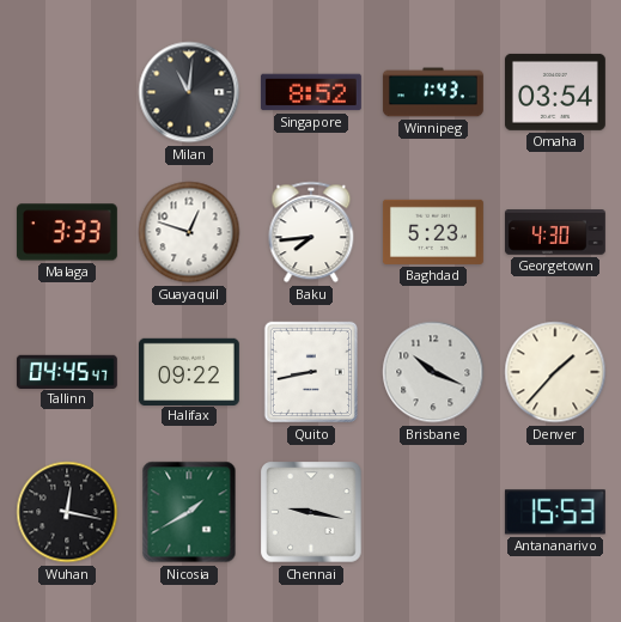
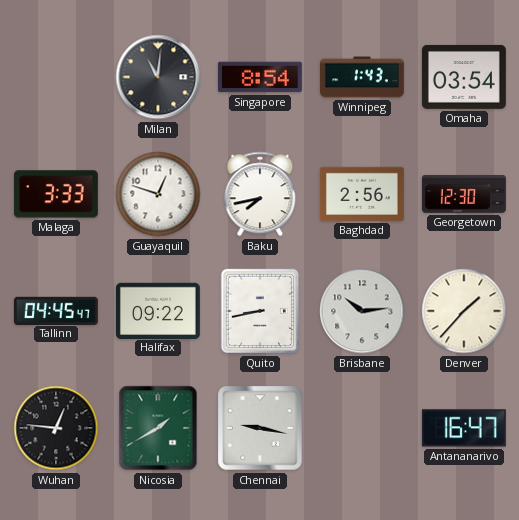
Singapore: 8:52 -> 8:54
Baku: 7:44 -> 7:43
Baghdad: 5:23 -> 2:56
Georgetown: 4:30 -> 12:30
Brisbane: 10:19 -> 10:14
Wuhan: 12:17 -> 12:46
Antananarivo: 15:53 -> 16:47
